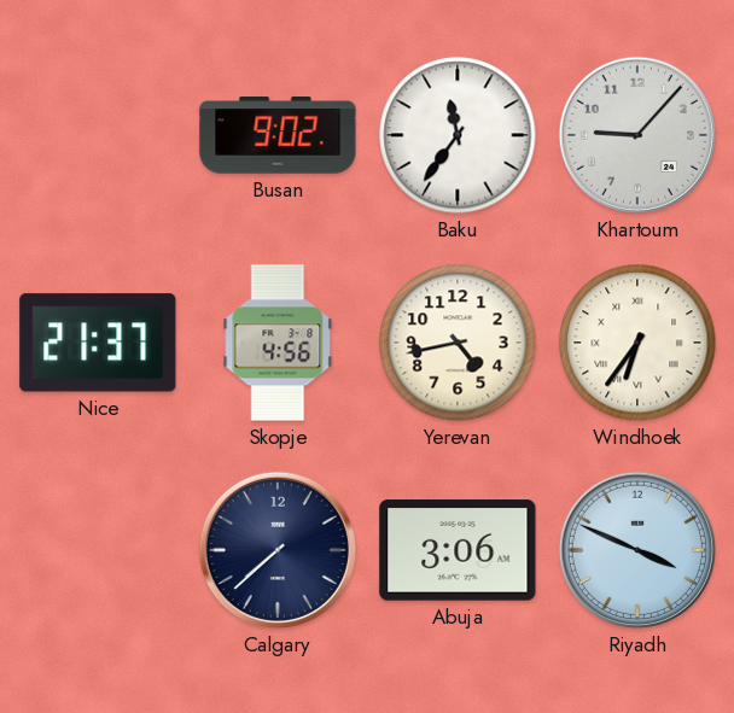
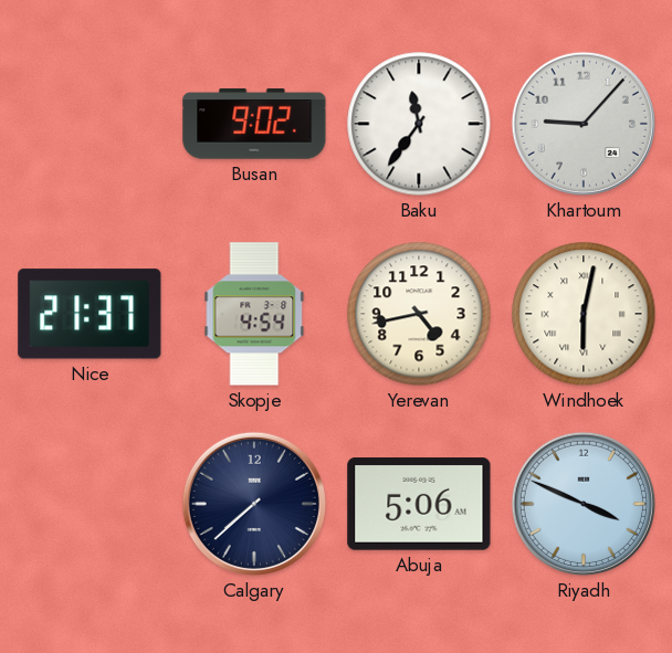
Skopje: 4:56 -> 4:54
Windhoek: 6:36 -> 6:02
Abuja: 3:06 -> 5:06
